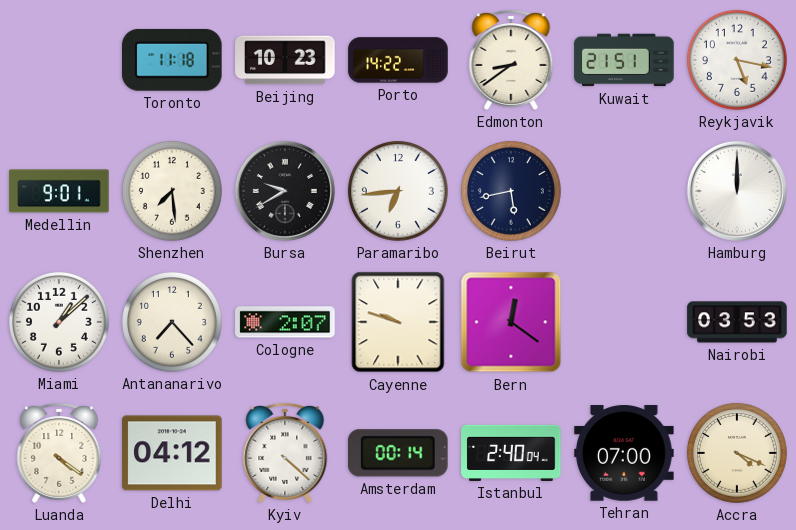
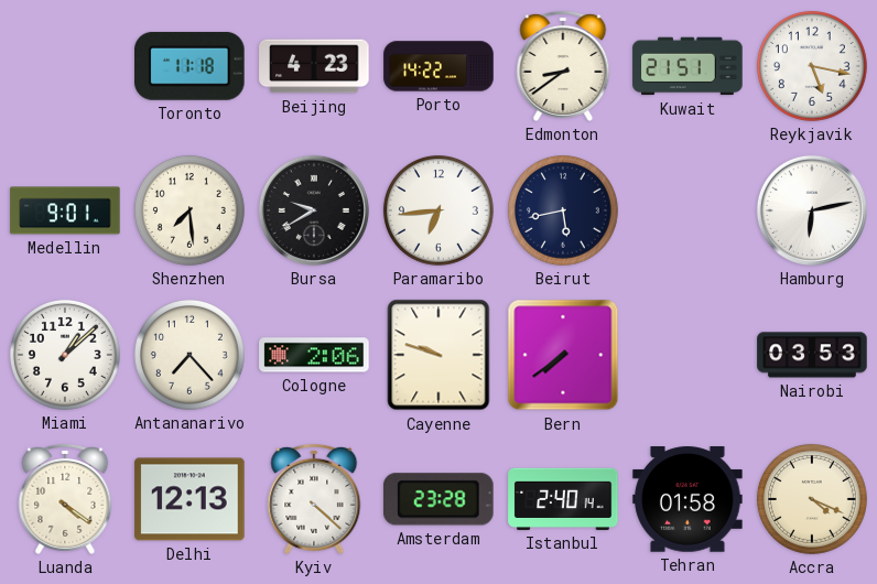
Beijing: 10:23 -> 4:23
Hamburg: 12:00 -> 6:13
Cologne: 2:07 -> 2:06
Bern: 12:21 -> 7:39
Delhi: 04:12 -> 12:13
Amsterdam: 00:14 -> 23:28
Istanbul: 2:40:04 -> 2:40:14
Tehran: 07:00 -> 01:58
